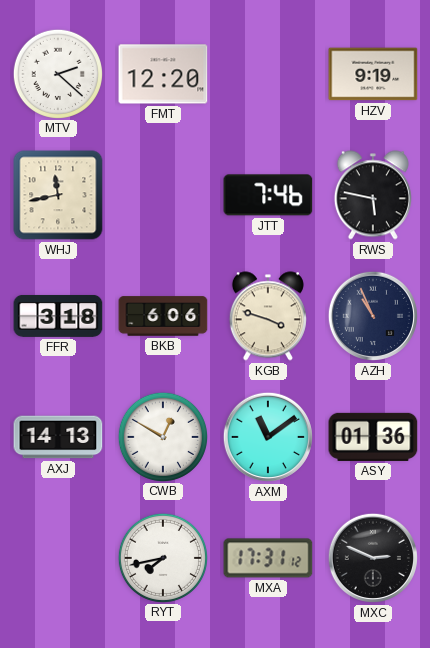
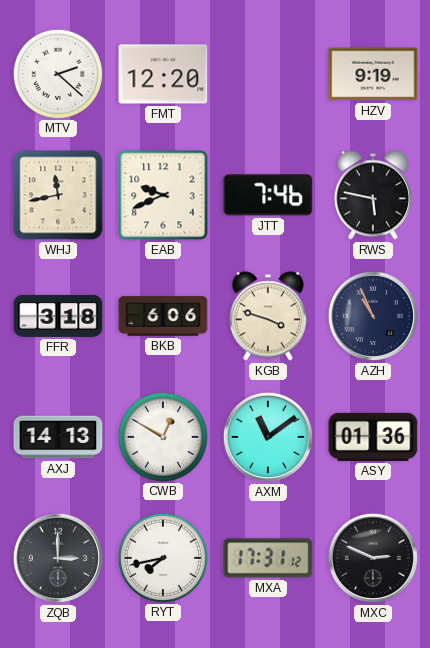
EAB: none -> 9:41
ZQB: none -> 3:00
